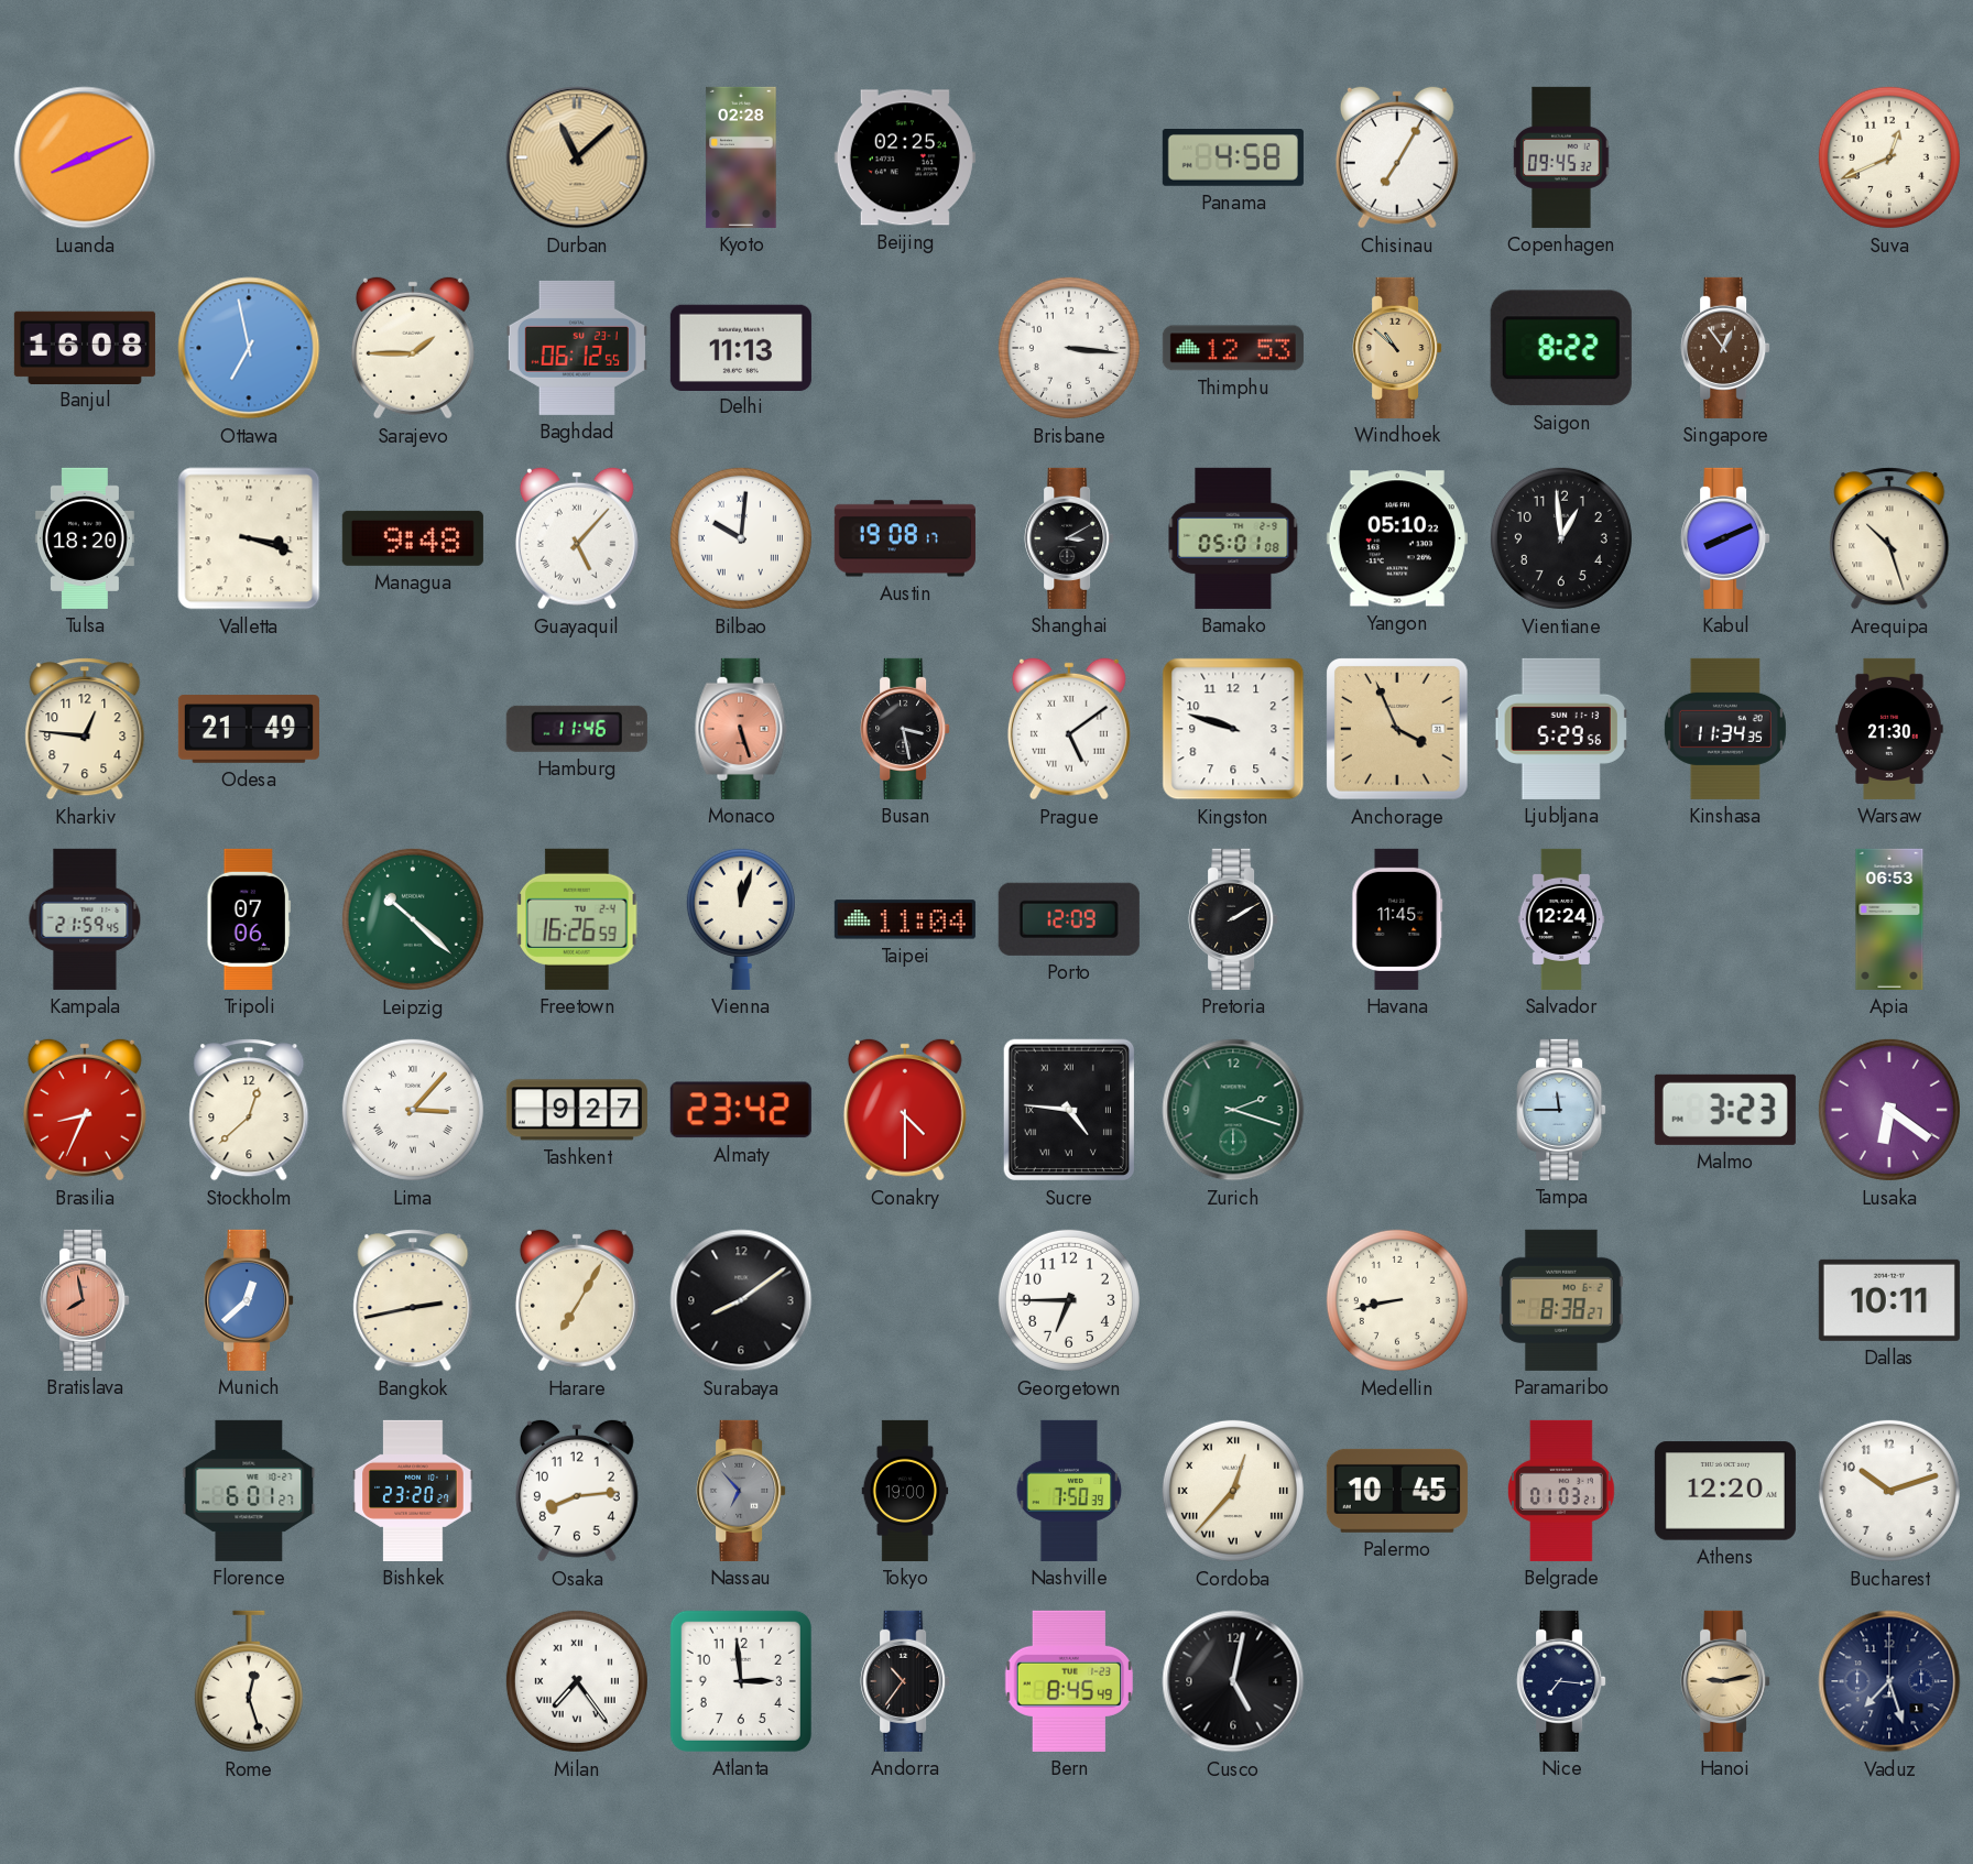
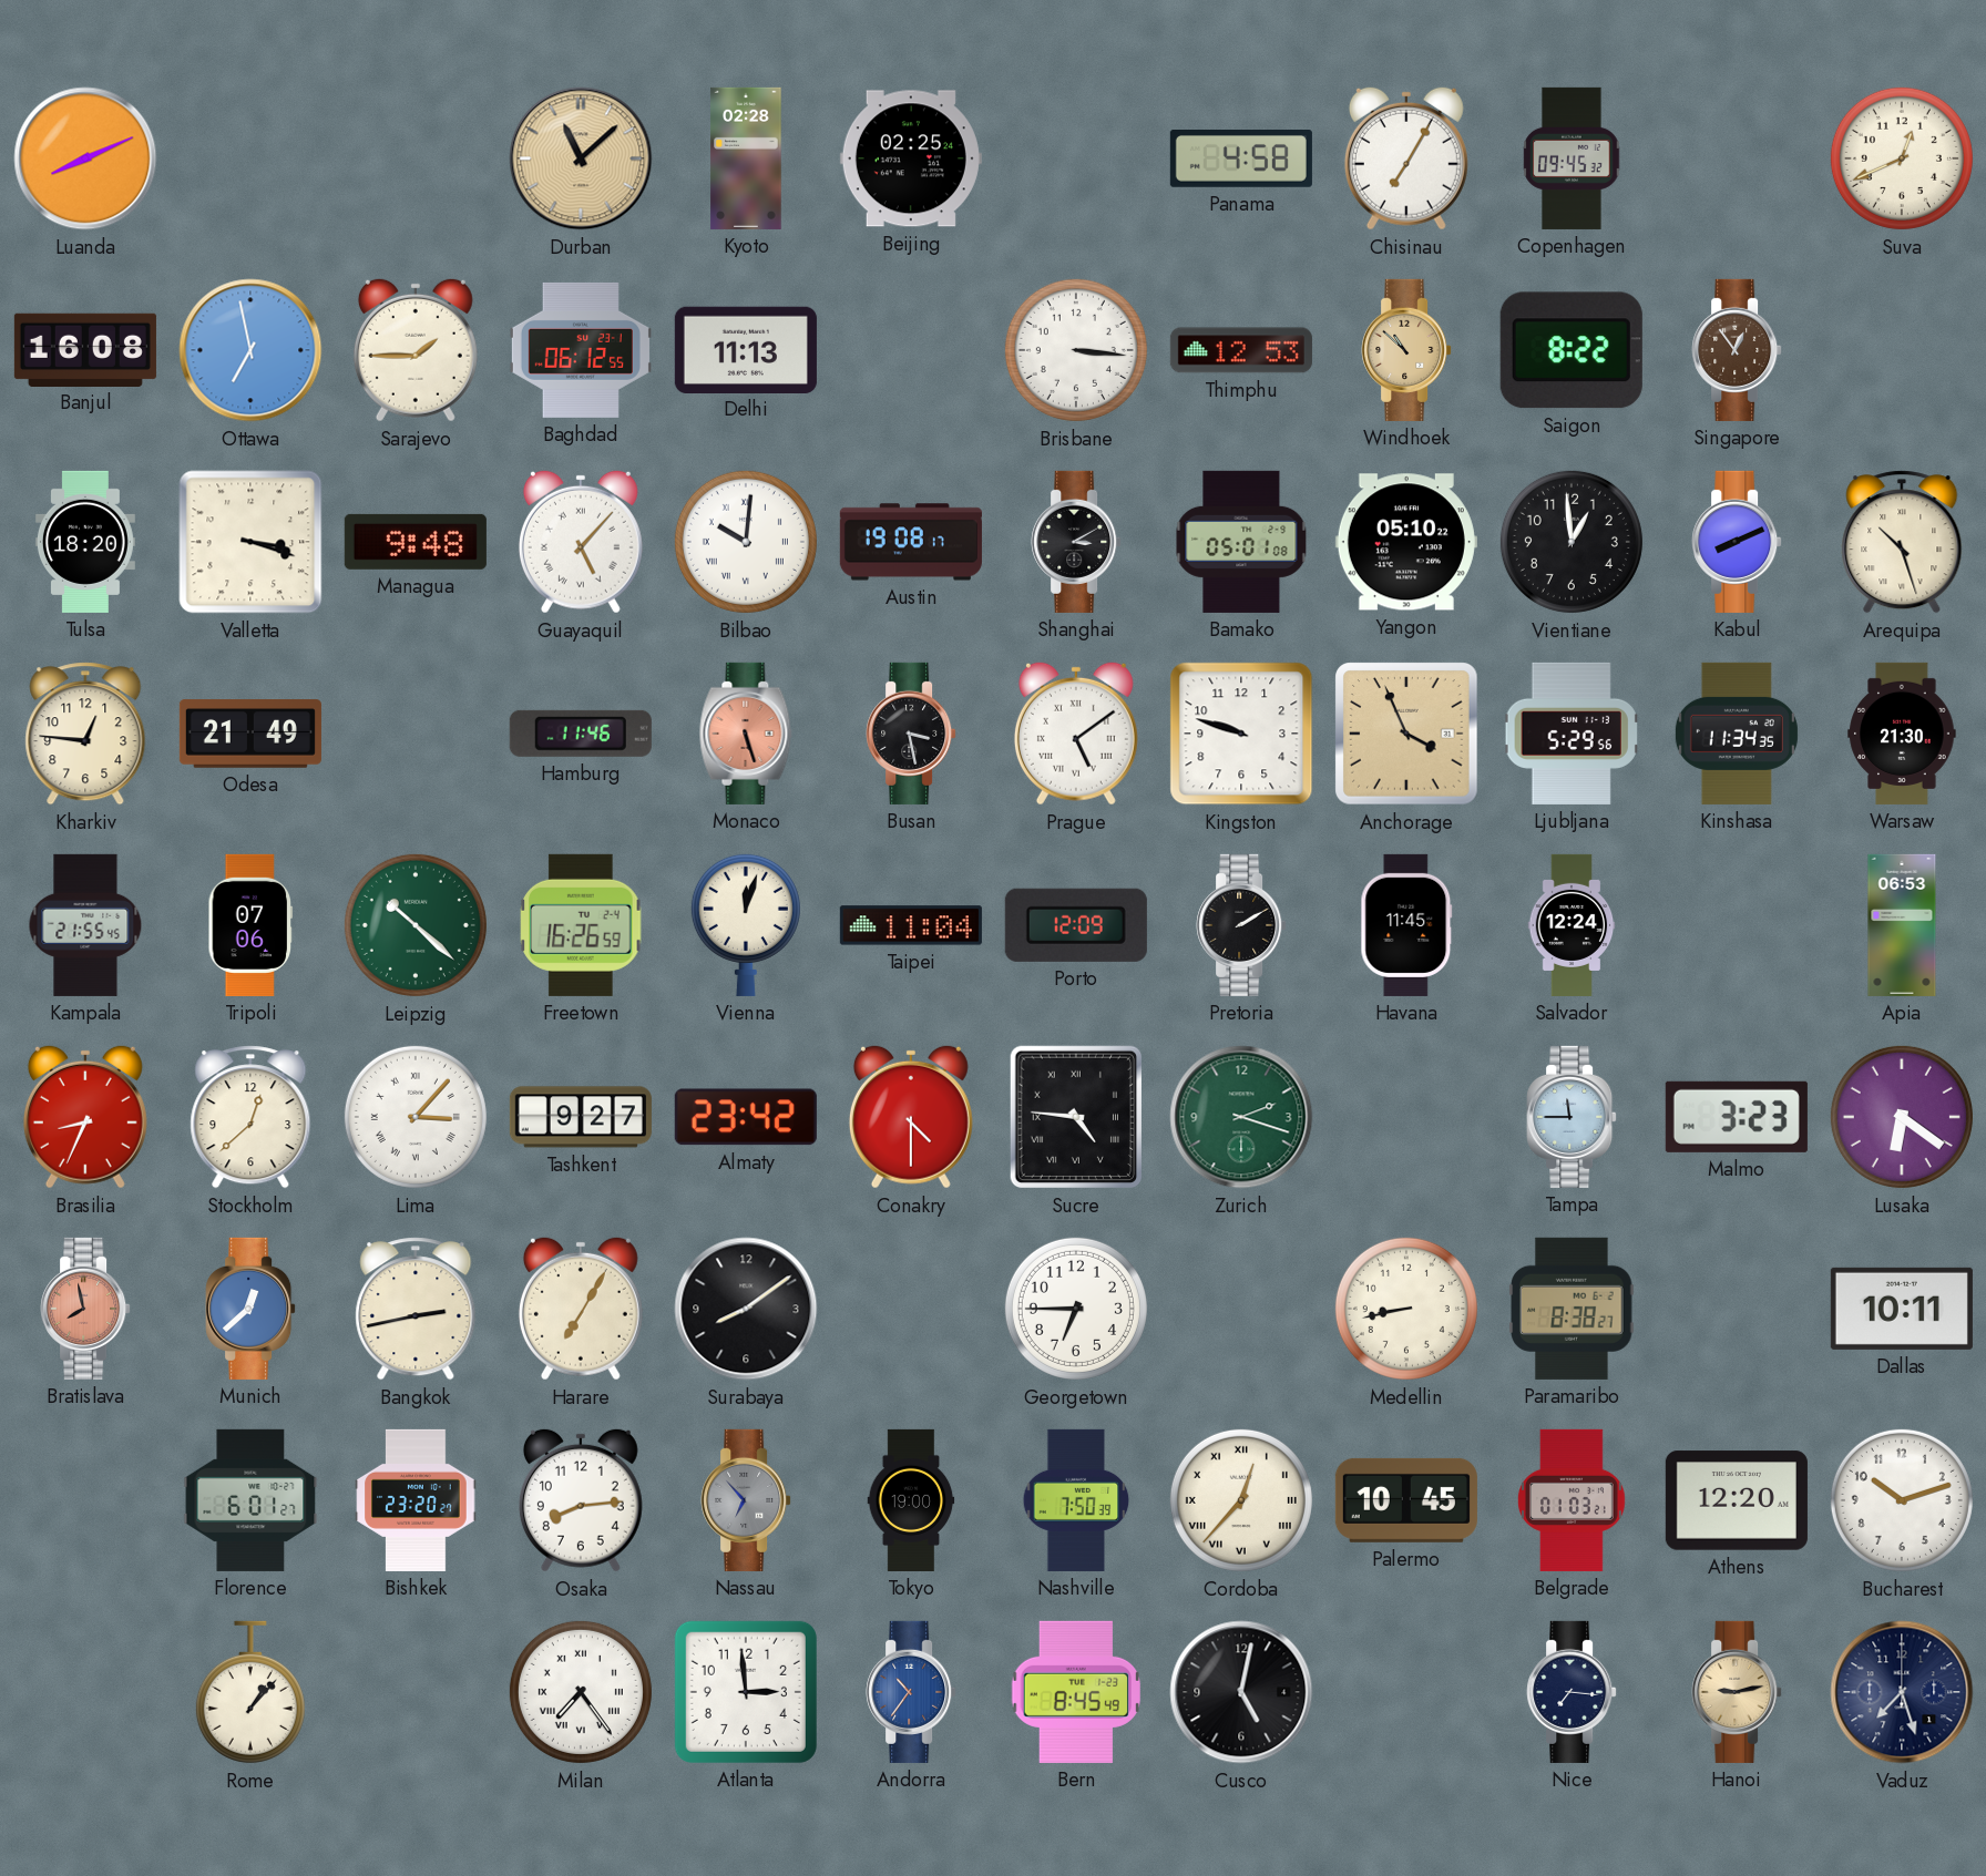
Kampala: 21:59 -> 21:55
Rome: 12:27 -> 1:07
Andorra dial: black -> blue
